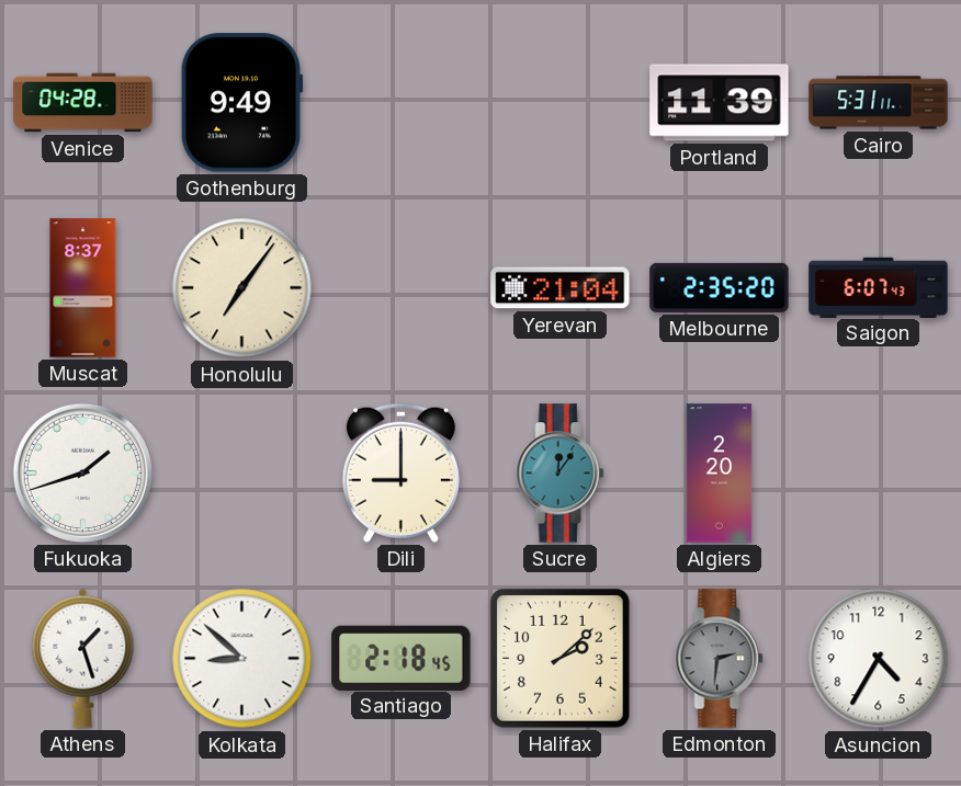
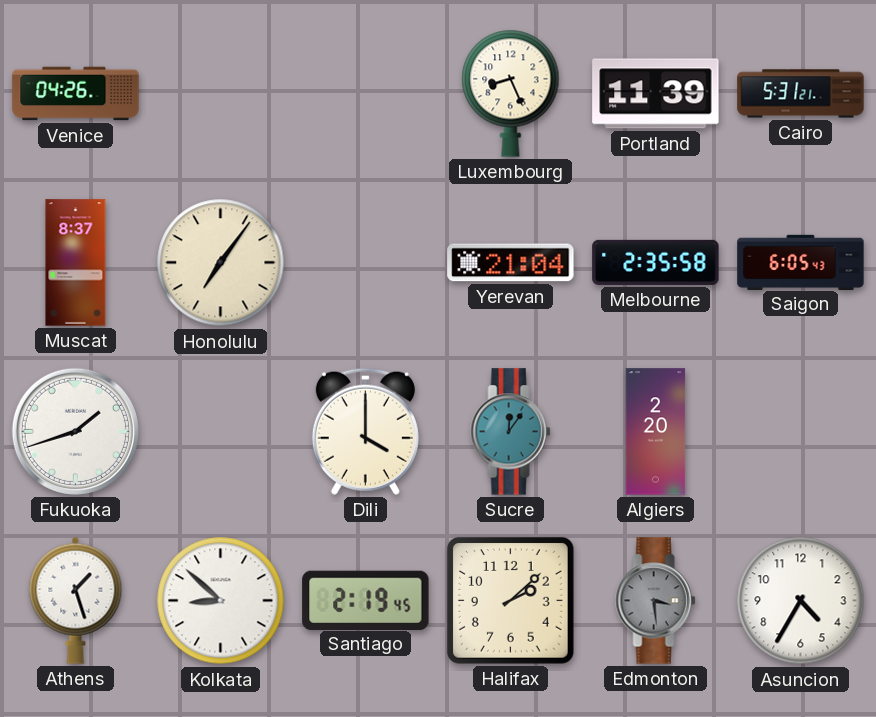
Venice: 04:28 -> 04:26
Gothenburg: 9:49 -> none
Luxembourg: none -> 8:26
Cairo: 5:31:11 -> 5:31:21
Melbourne: 2:35:20 -> 2:35:58
Saigon: 6:07 -> 6:05
Dili: 9:00 -> 4:00
Santiago: 2:18 -> 2:19
Edmonton: 2:31 -> 3:29
